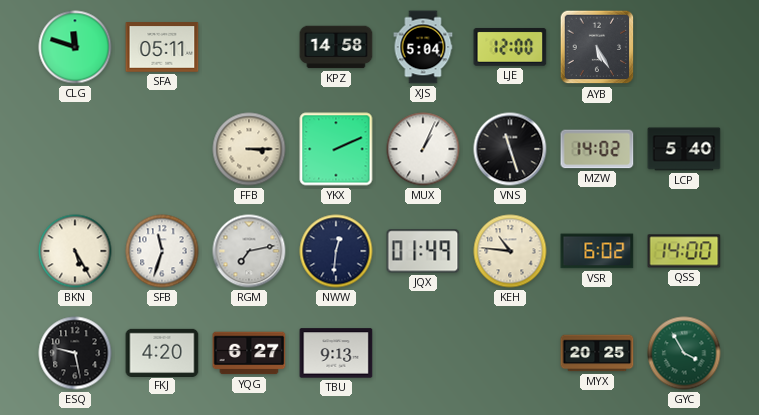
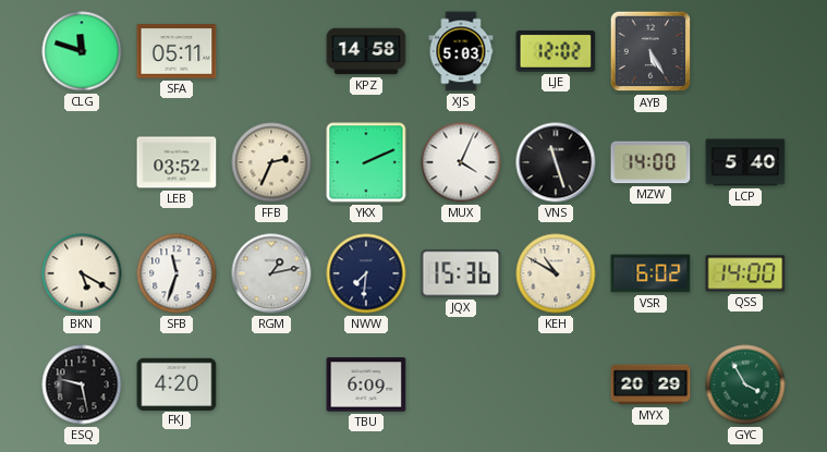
XJS: 5:04 -> 5:03
LJE: 12:00 -> 12:02
LEB: none -> 03:52
FFB: 3:15 -> 2:34
MUX: 1:04 -> 4:04
MZW: 14:02 -> 14:00
BKN: 5:25 -> 5:20
RGM: 7:13 -> 1:13
NWW: 12:31 -> 7:31
JQX: 01:49 -> 15:36
KEH: 10:46 -> 10:50
YQG: 6:27 -> none
TBU: 9:13 -> 6:09
MYX: 20:25 -> 20:29
